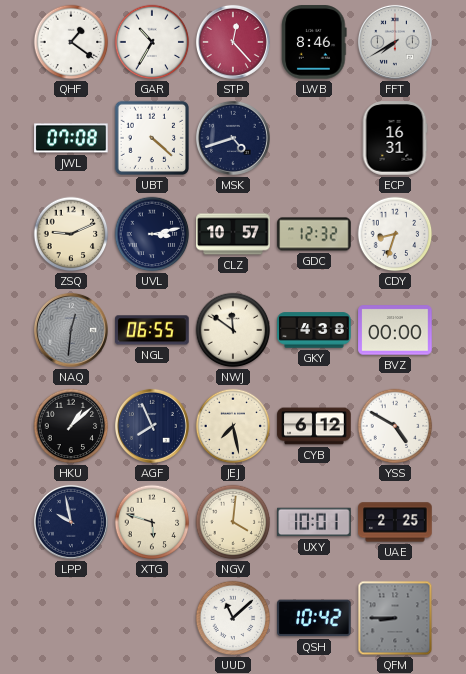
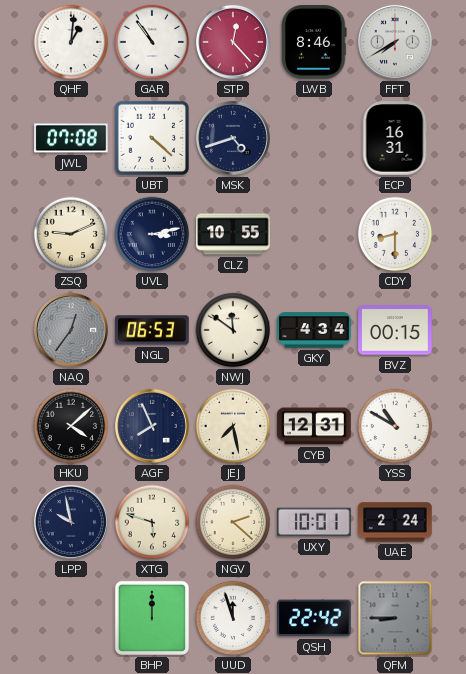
QHF: 1:21 -> 1:01
GAR: 10:35 -> 10:54
CLZ: 10:57 -> 10:55
GDC: 12:32 -> none
CDY: 8:33 -> 8:30
NAQ: 12:31 -> 12:36
NGL: 06:55 -> 06:53
GKY: 4:38 -> 4:34
BVZ: 00:00 -> 00:15
HKU: 1:08 -> 4:08
CYB: 6:12 -> 12:31
YSS: 4:50 -> 10:50
NGV: 4:01 -> 2:22
UAE: 2:25 -> 2:24
BHP: none -> 12:00
UUD: 11:08 -> 11:57
QSH: 10:42 -> 22:42
